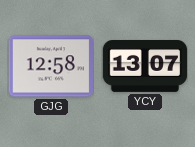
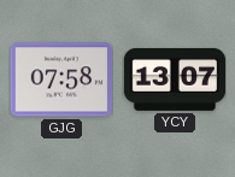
GJG: 12:58 -> 07:58
